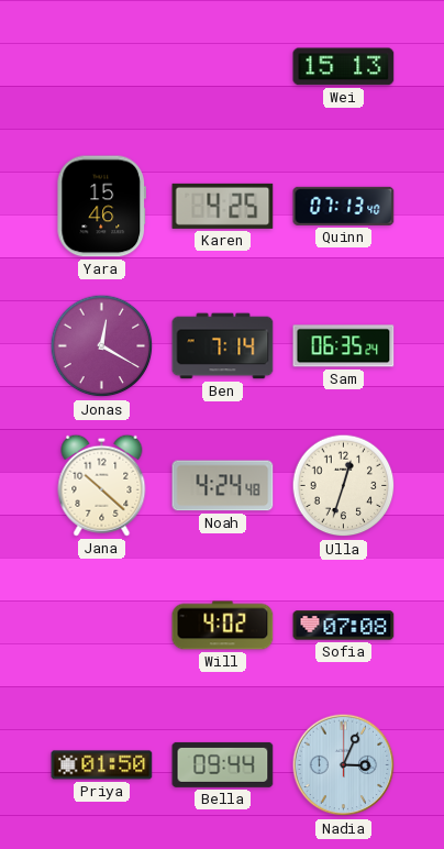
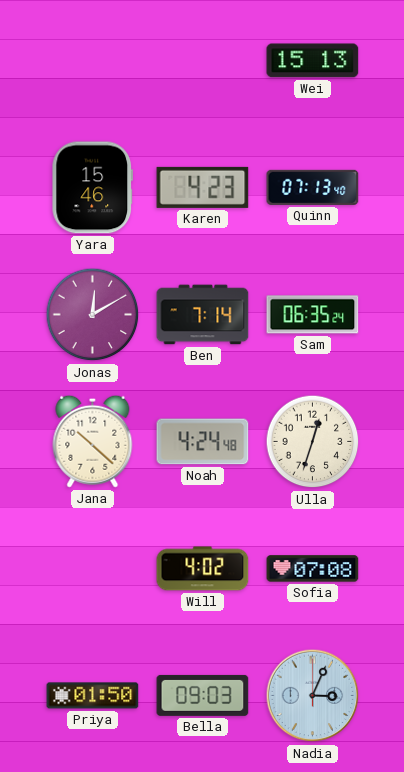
Karen: 4:25 -> 4:23
Jonas: 12:20 -> 12:10
Bella: 09:44 -> 09:03
